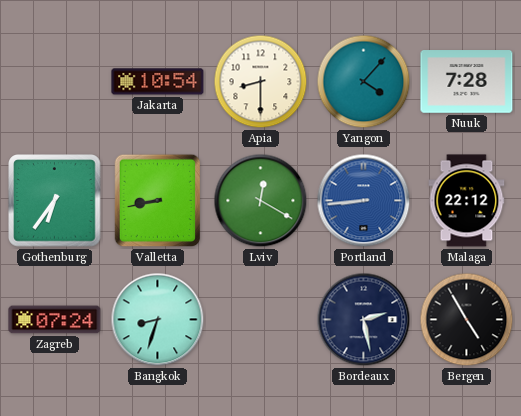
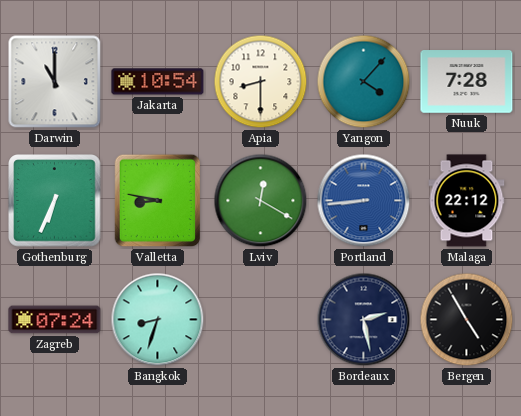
Darwin: none -> 11:00
Gothenburg: 6:36 -> 6:34
Valletta: 8:43 -> 8:47
